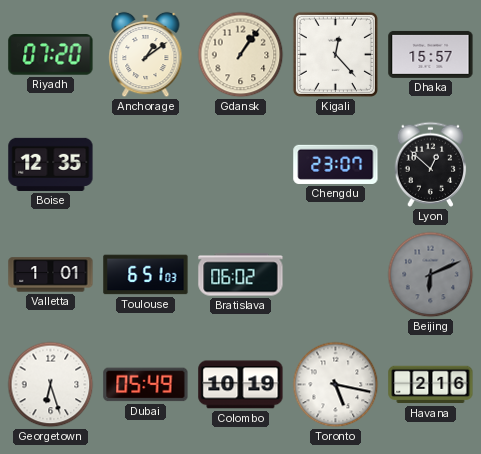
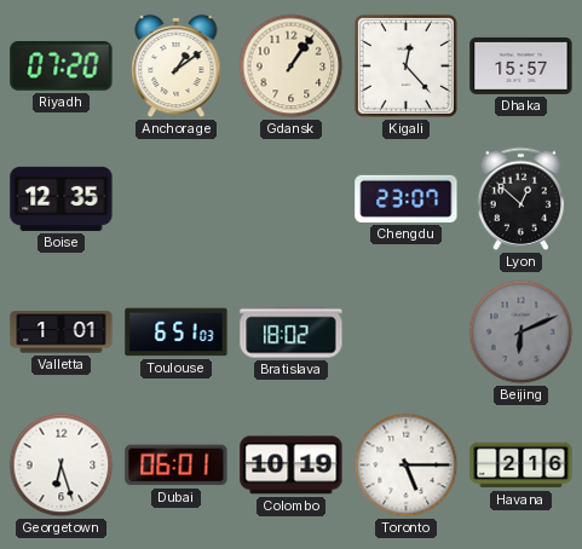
Bratislava: 06:02 -> 18:02
Dubai: 05:49 -> 06:01
Toronto: 5:17 -> 5:15
